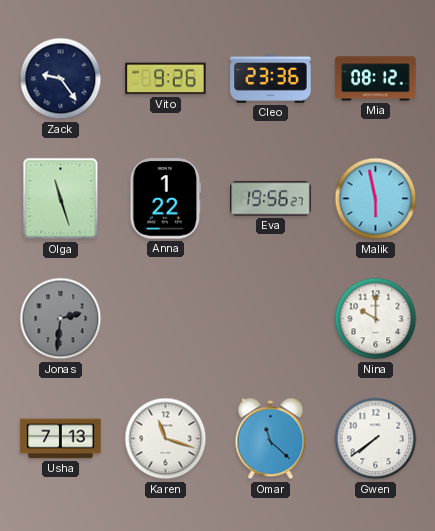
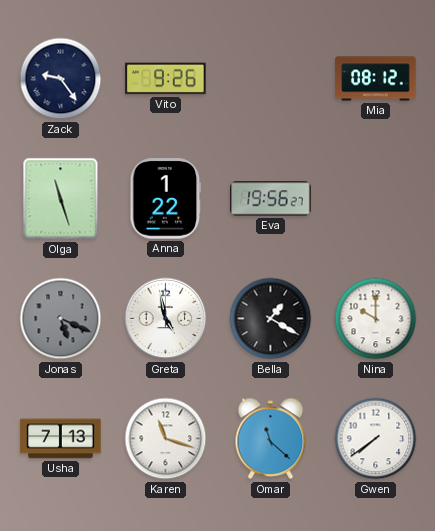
Cleo: 23:36 -> none
Malik: 5:58 -> none
Jonas: 2:31 -> 5:19
Greta: none -> 4:58
Bella: none -> 1:20
